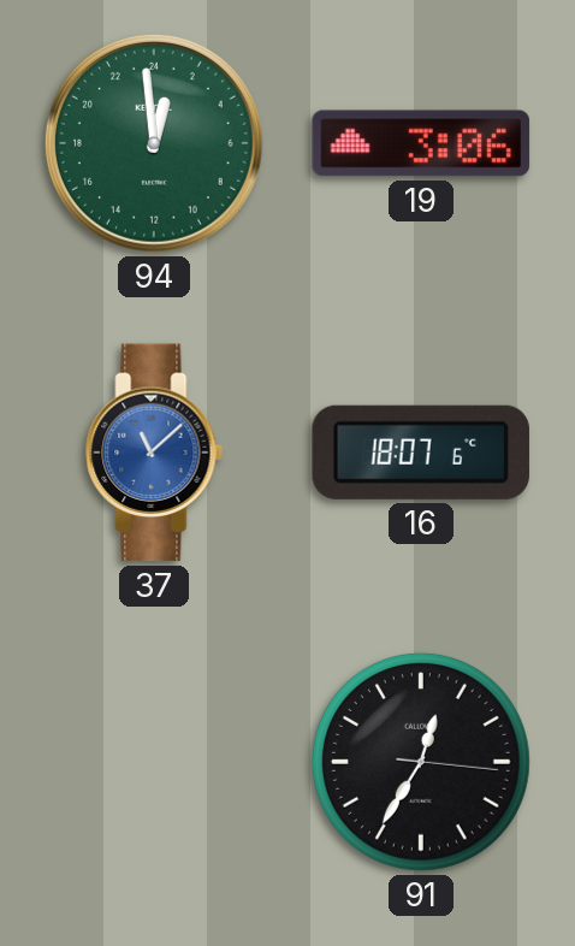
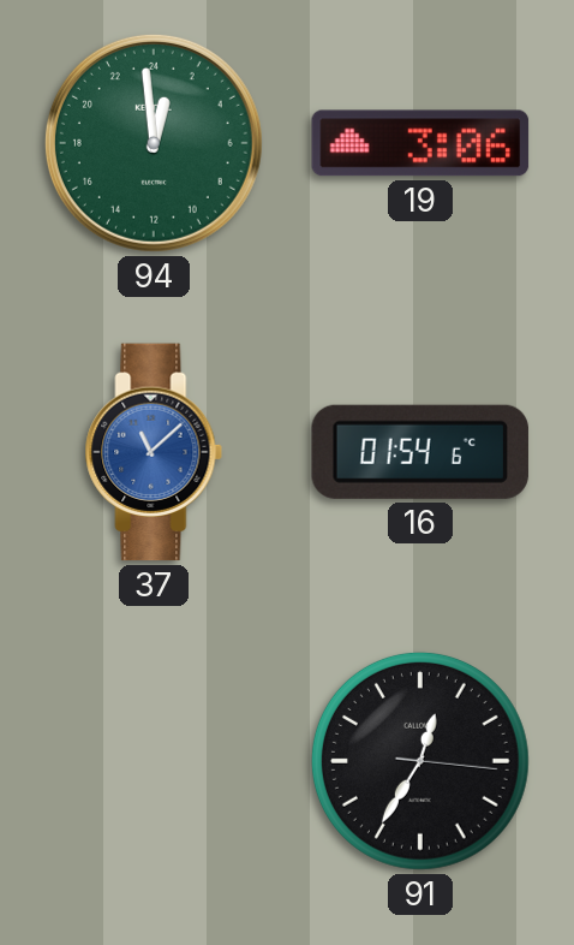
16: 18:07 -> 01:54
